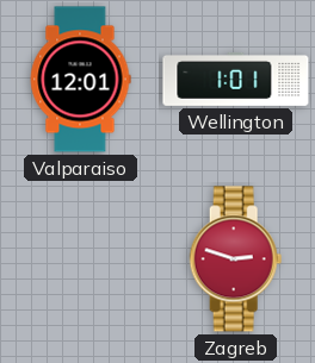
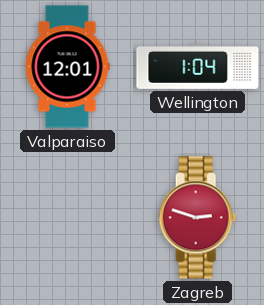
Wellington: 1:01 -> 1:04
